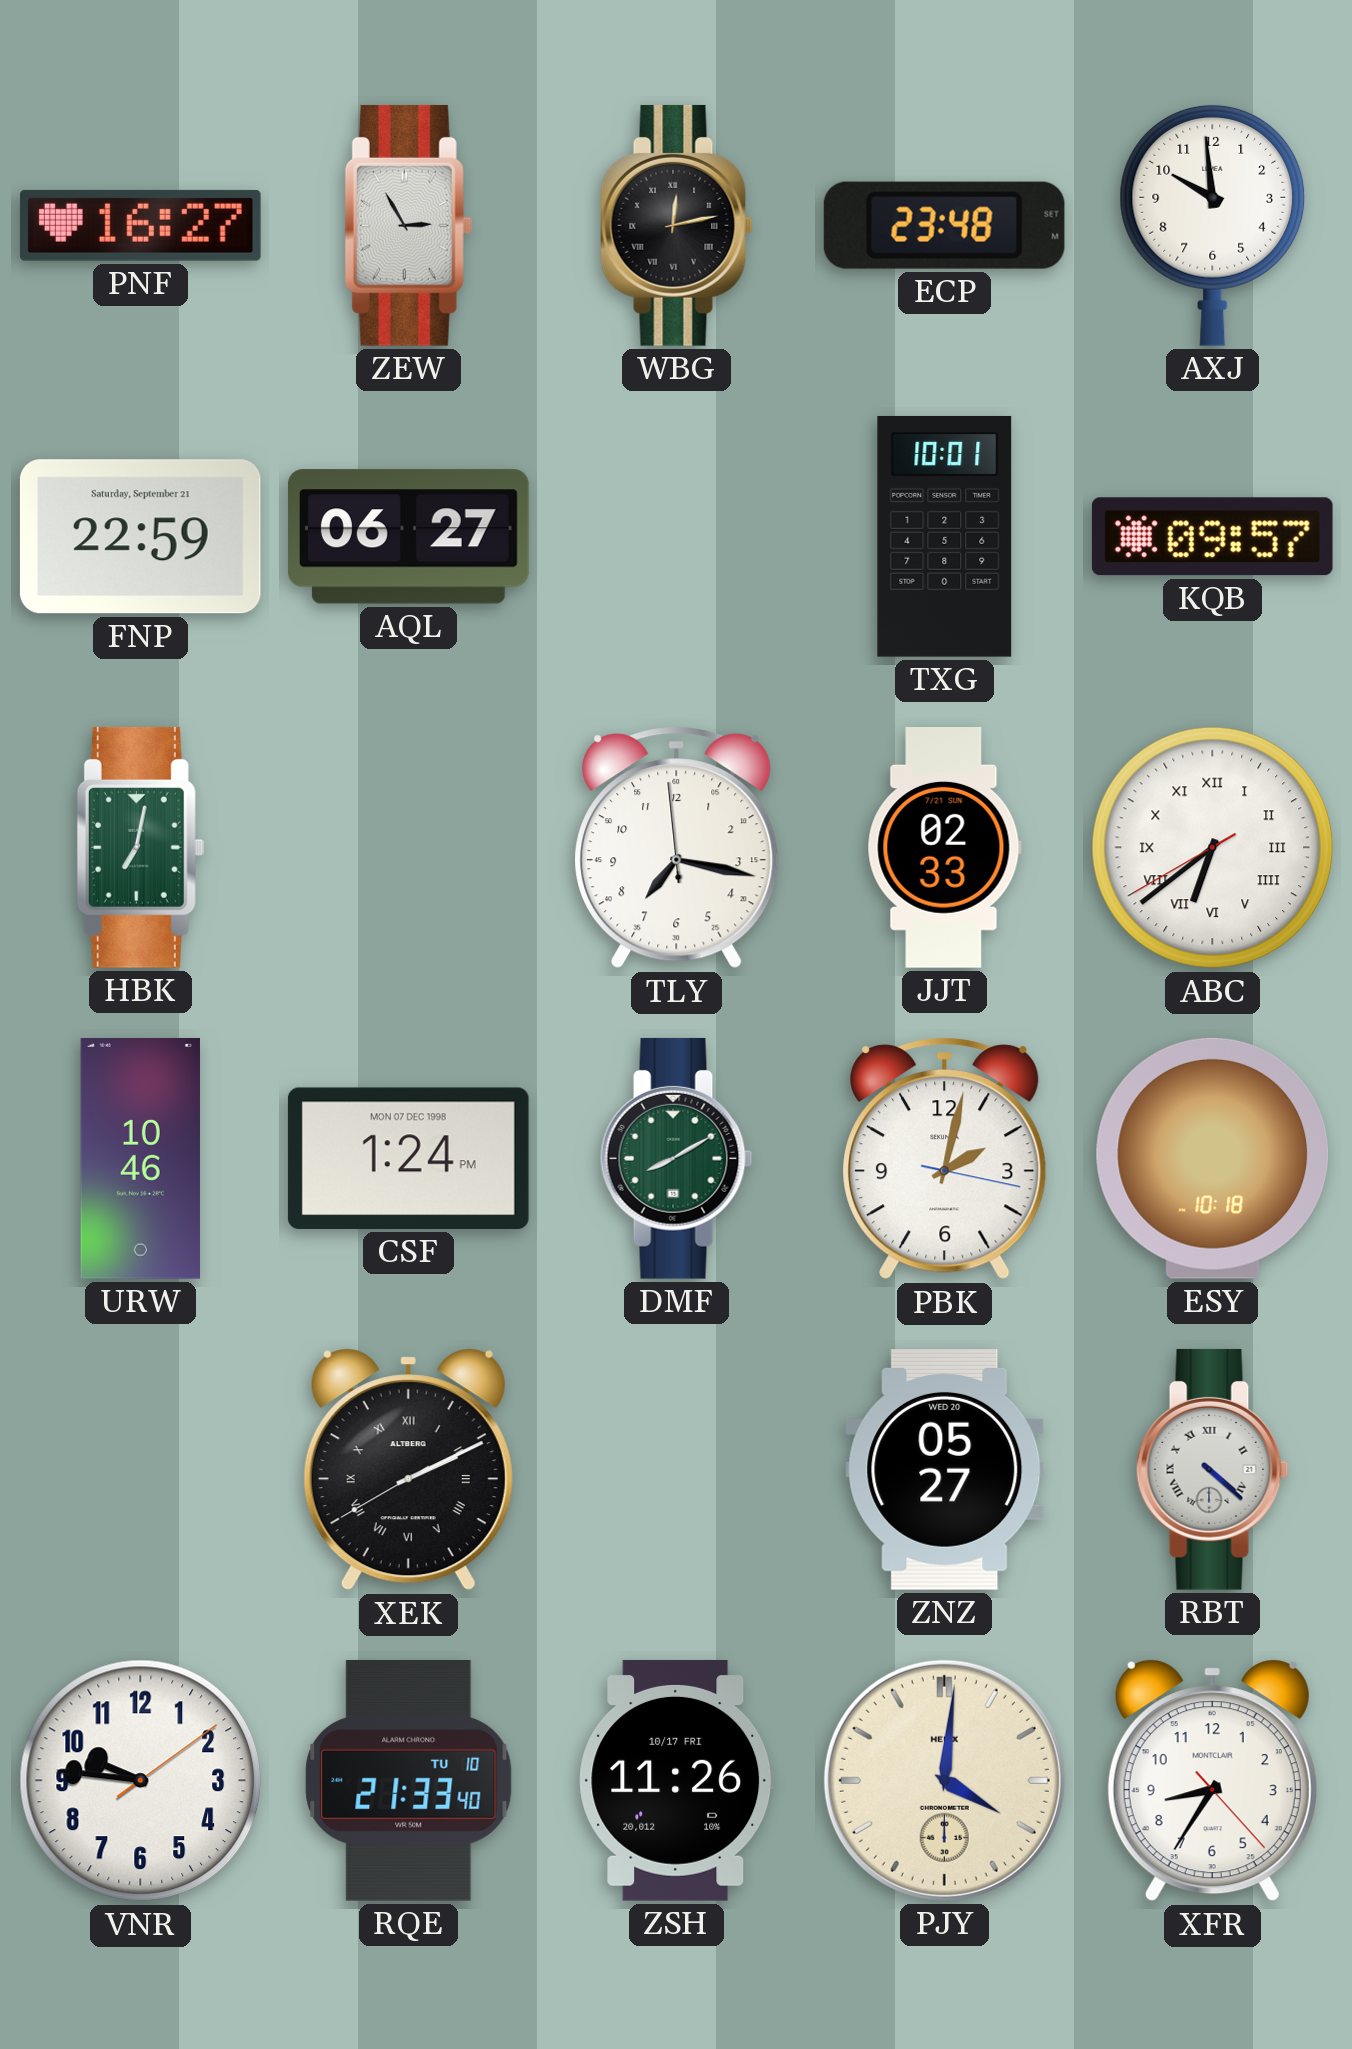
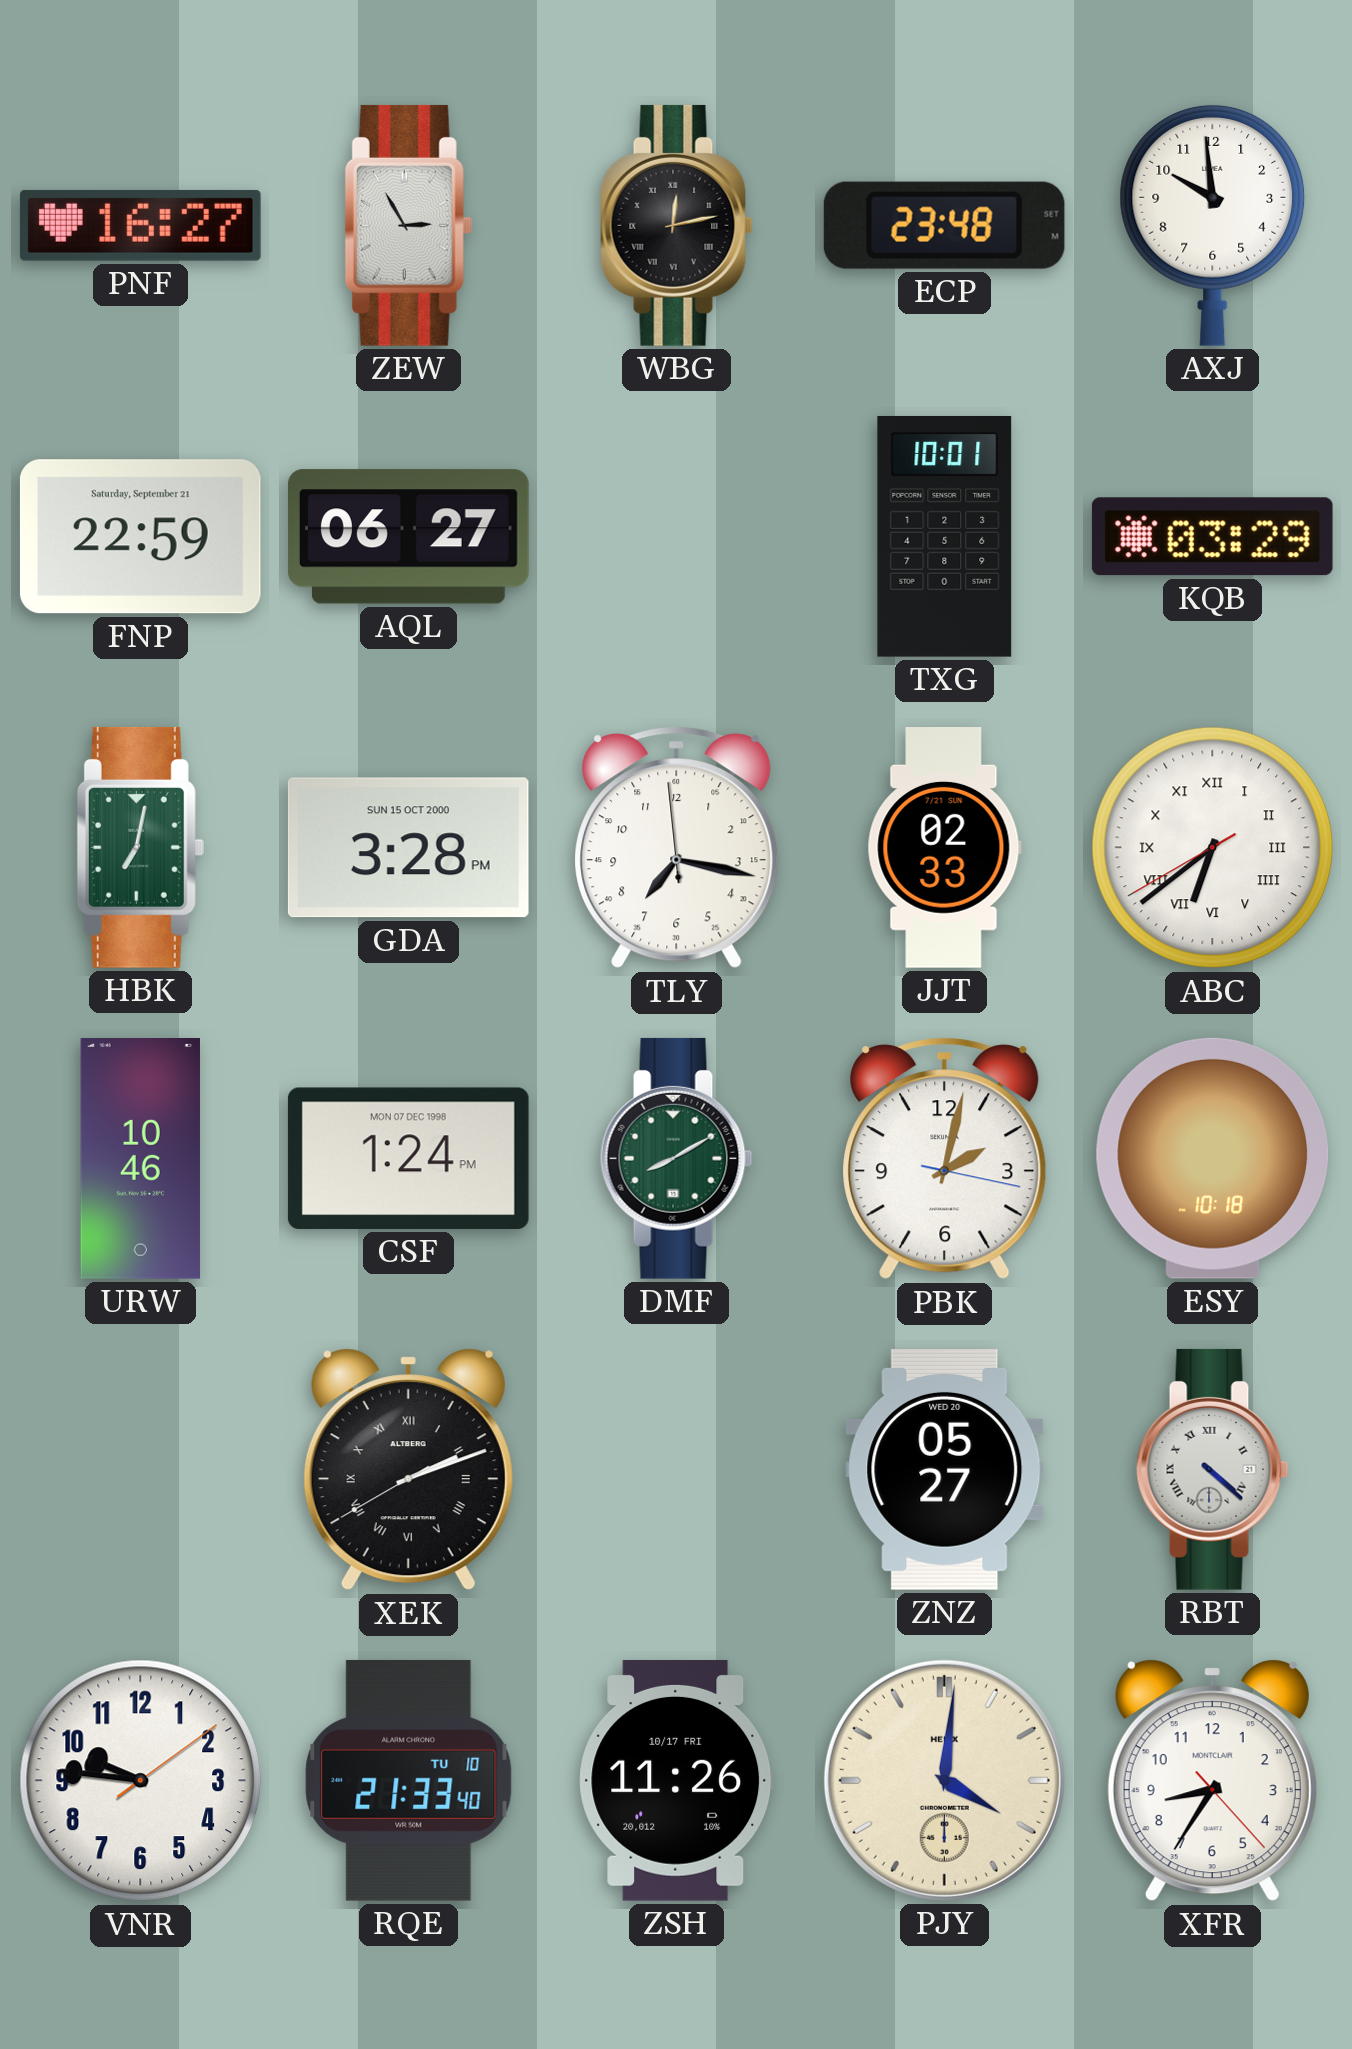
KQB: 09:57 -> 03:29
GDA: none -> 3:28
XEK: 2:10 -> 2:11
